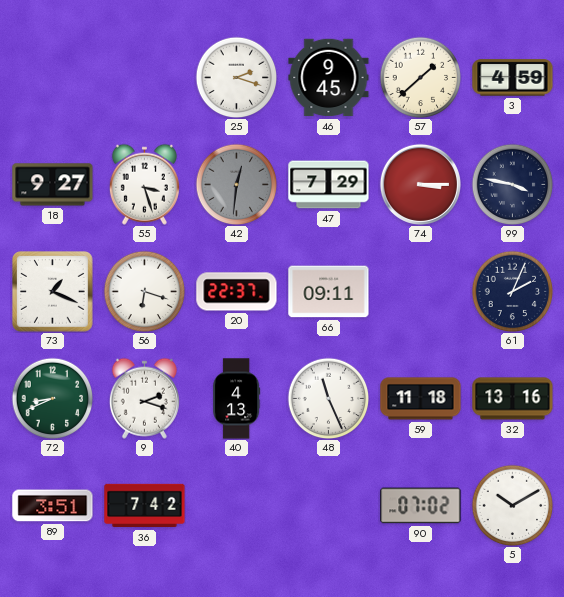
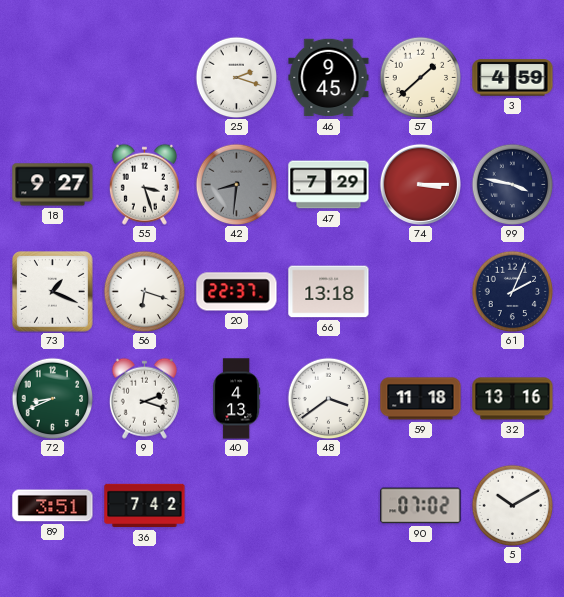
42: 12:31 -> 8:31
66: 09:11 -> 13:18
48: 11:26 -> 3:39
